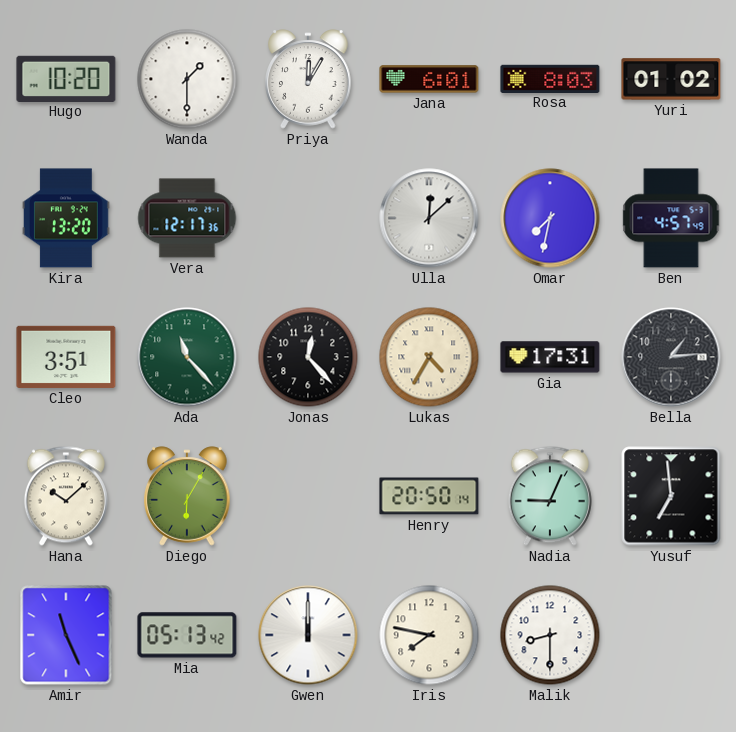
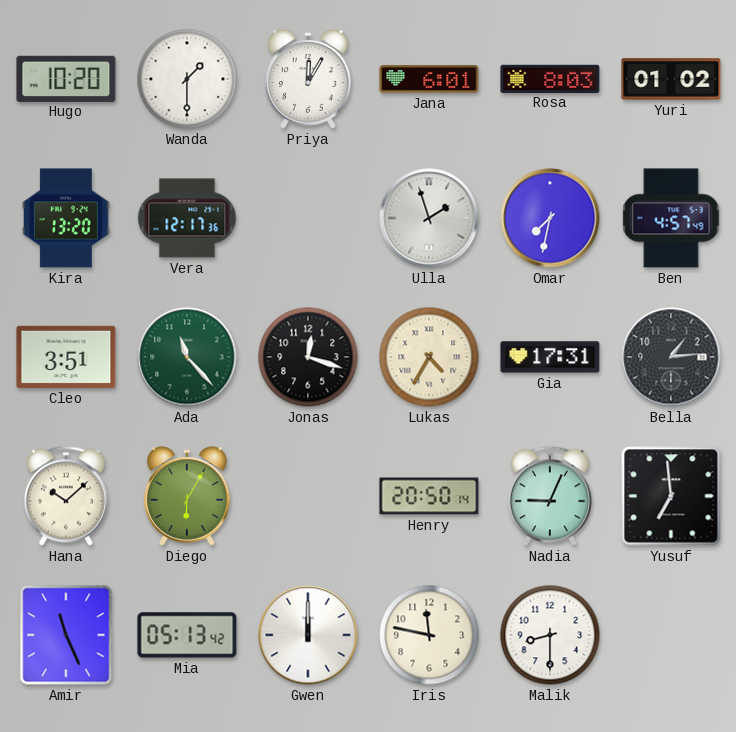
Ulla: 12:08 -> 1:57
Jonas: 12:23 -> 12:18
Iris: 7:47 -> 11:47
